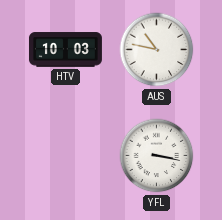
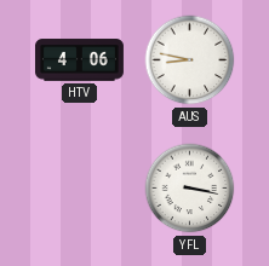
HTV: 10:03 -> 4:06
AUS: 10:47 -> 8:47
